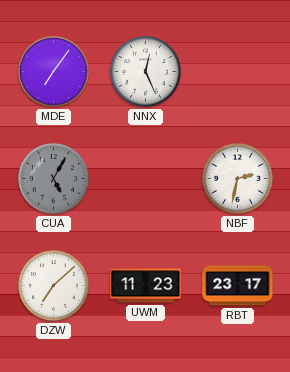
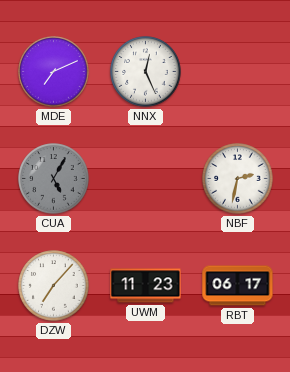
MDE: 7:06 -> 7:11
DZW: 7:08 -> 7:07
RBT: 23:17 -> 06:17
